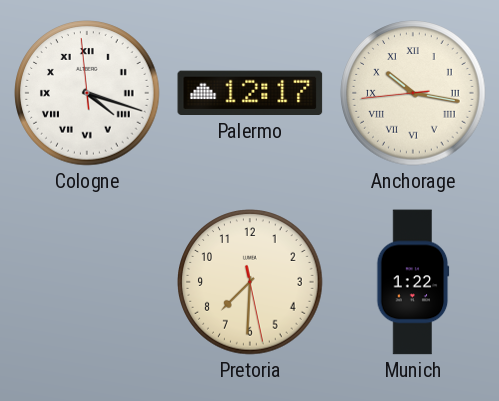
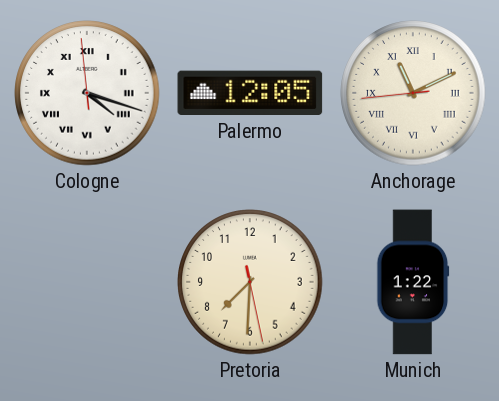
Palermo: 12:17 -> 12:05
Anchorage: 10:16 -> 11:10
